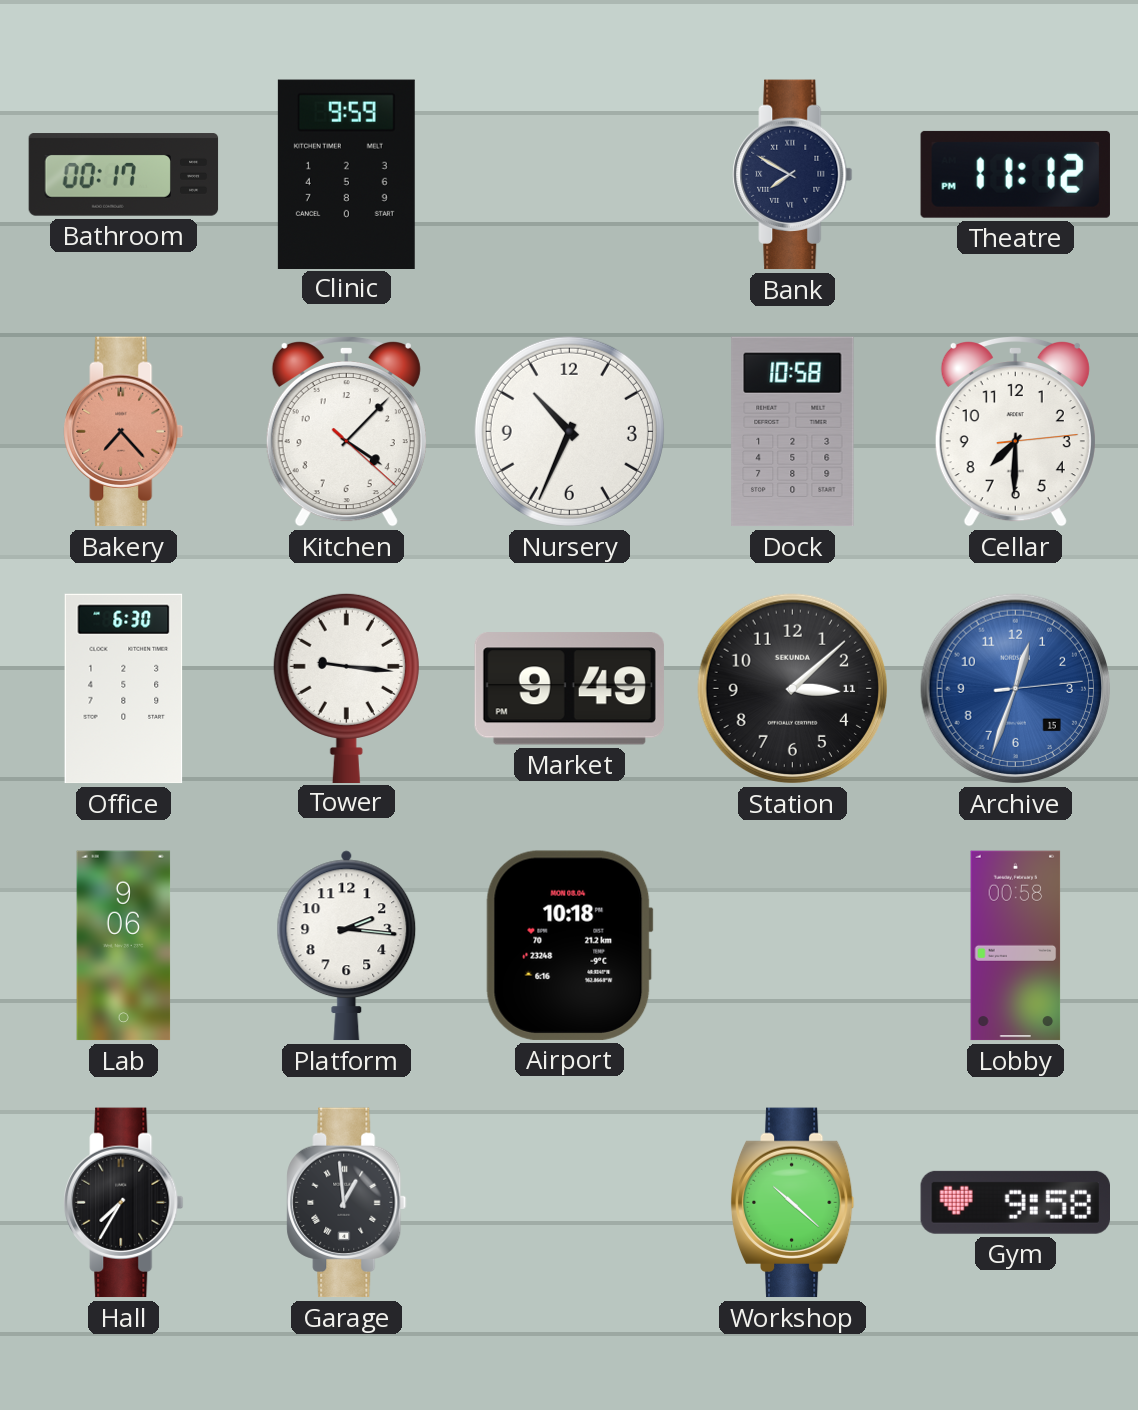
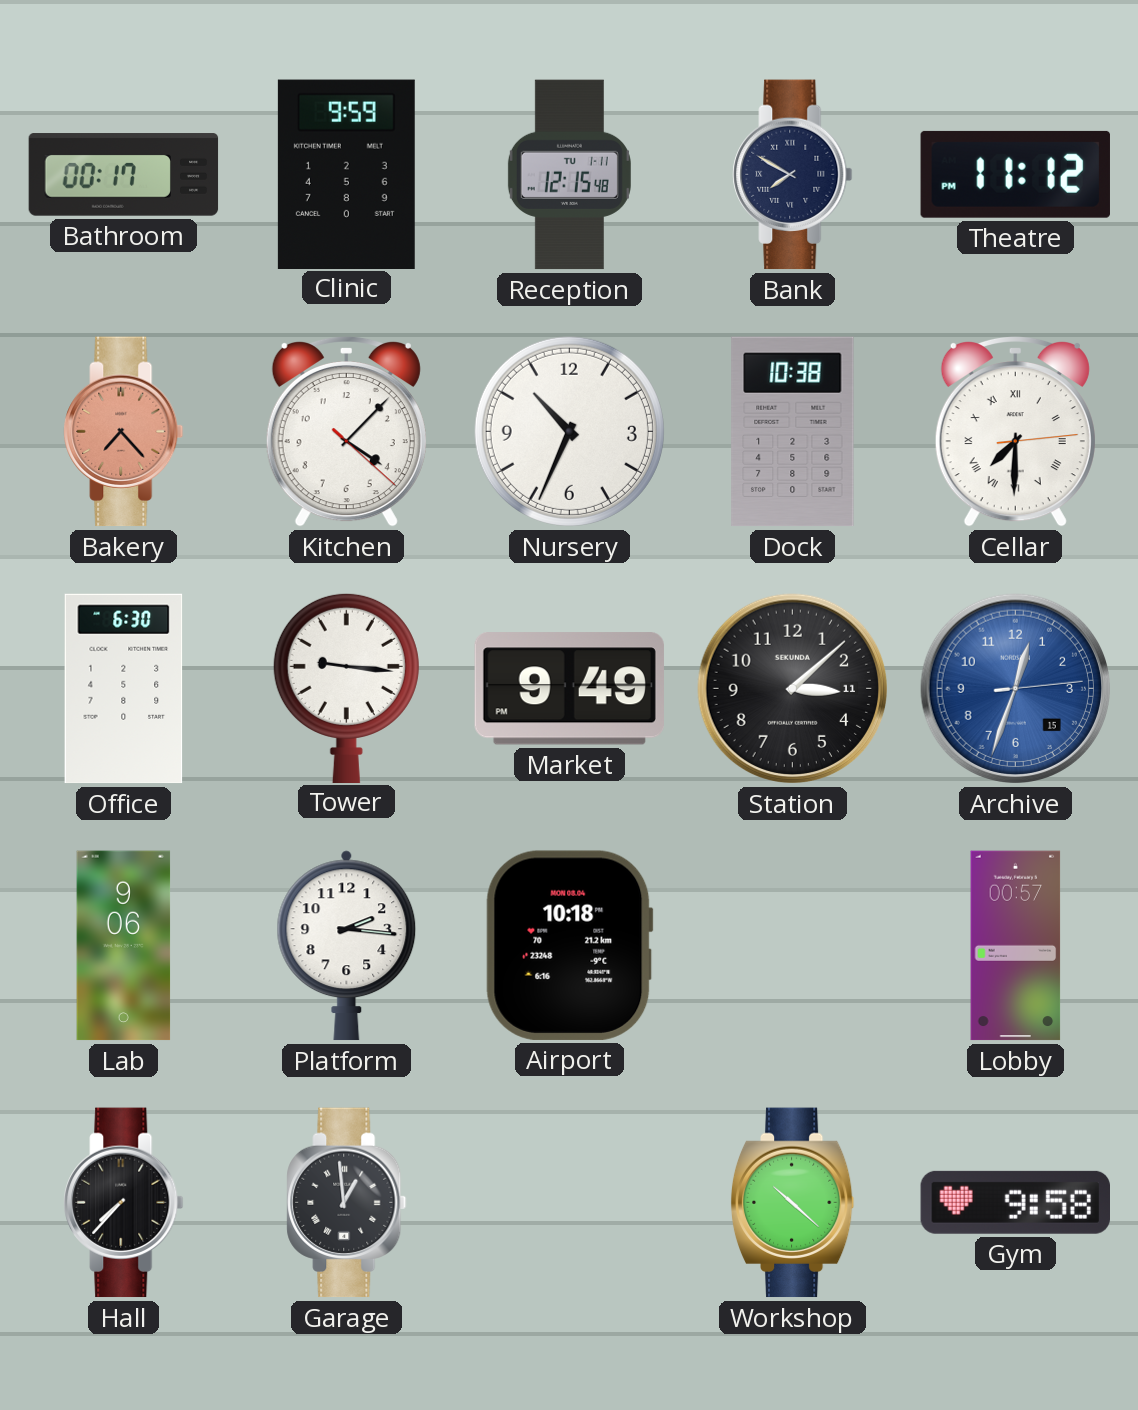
Reception: none -> 12:15
Dock: 10:58 -> 10:38
Cellar numerals: Arabic -> Roman
Lobby: 00:58 -> 00:57
Hall: 7:35 -> 7:37
